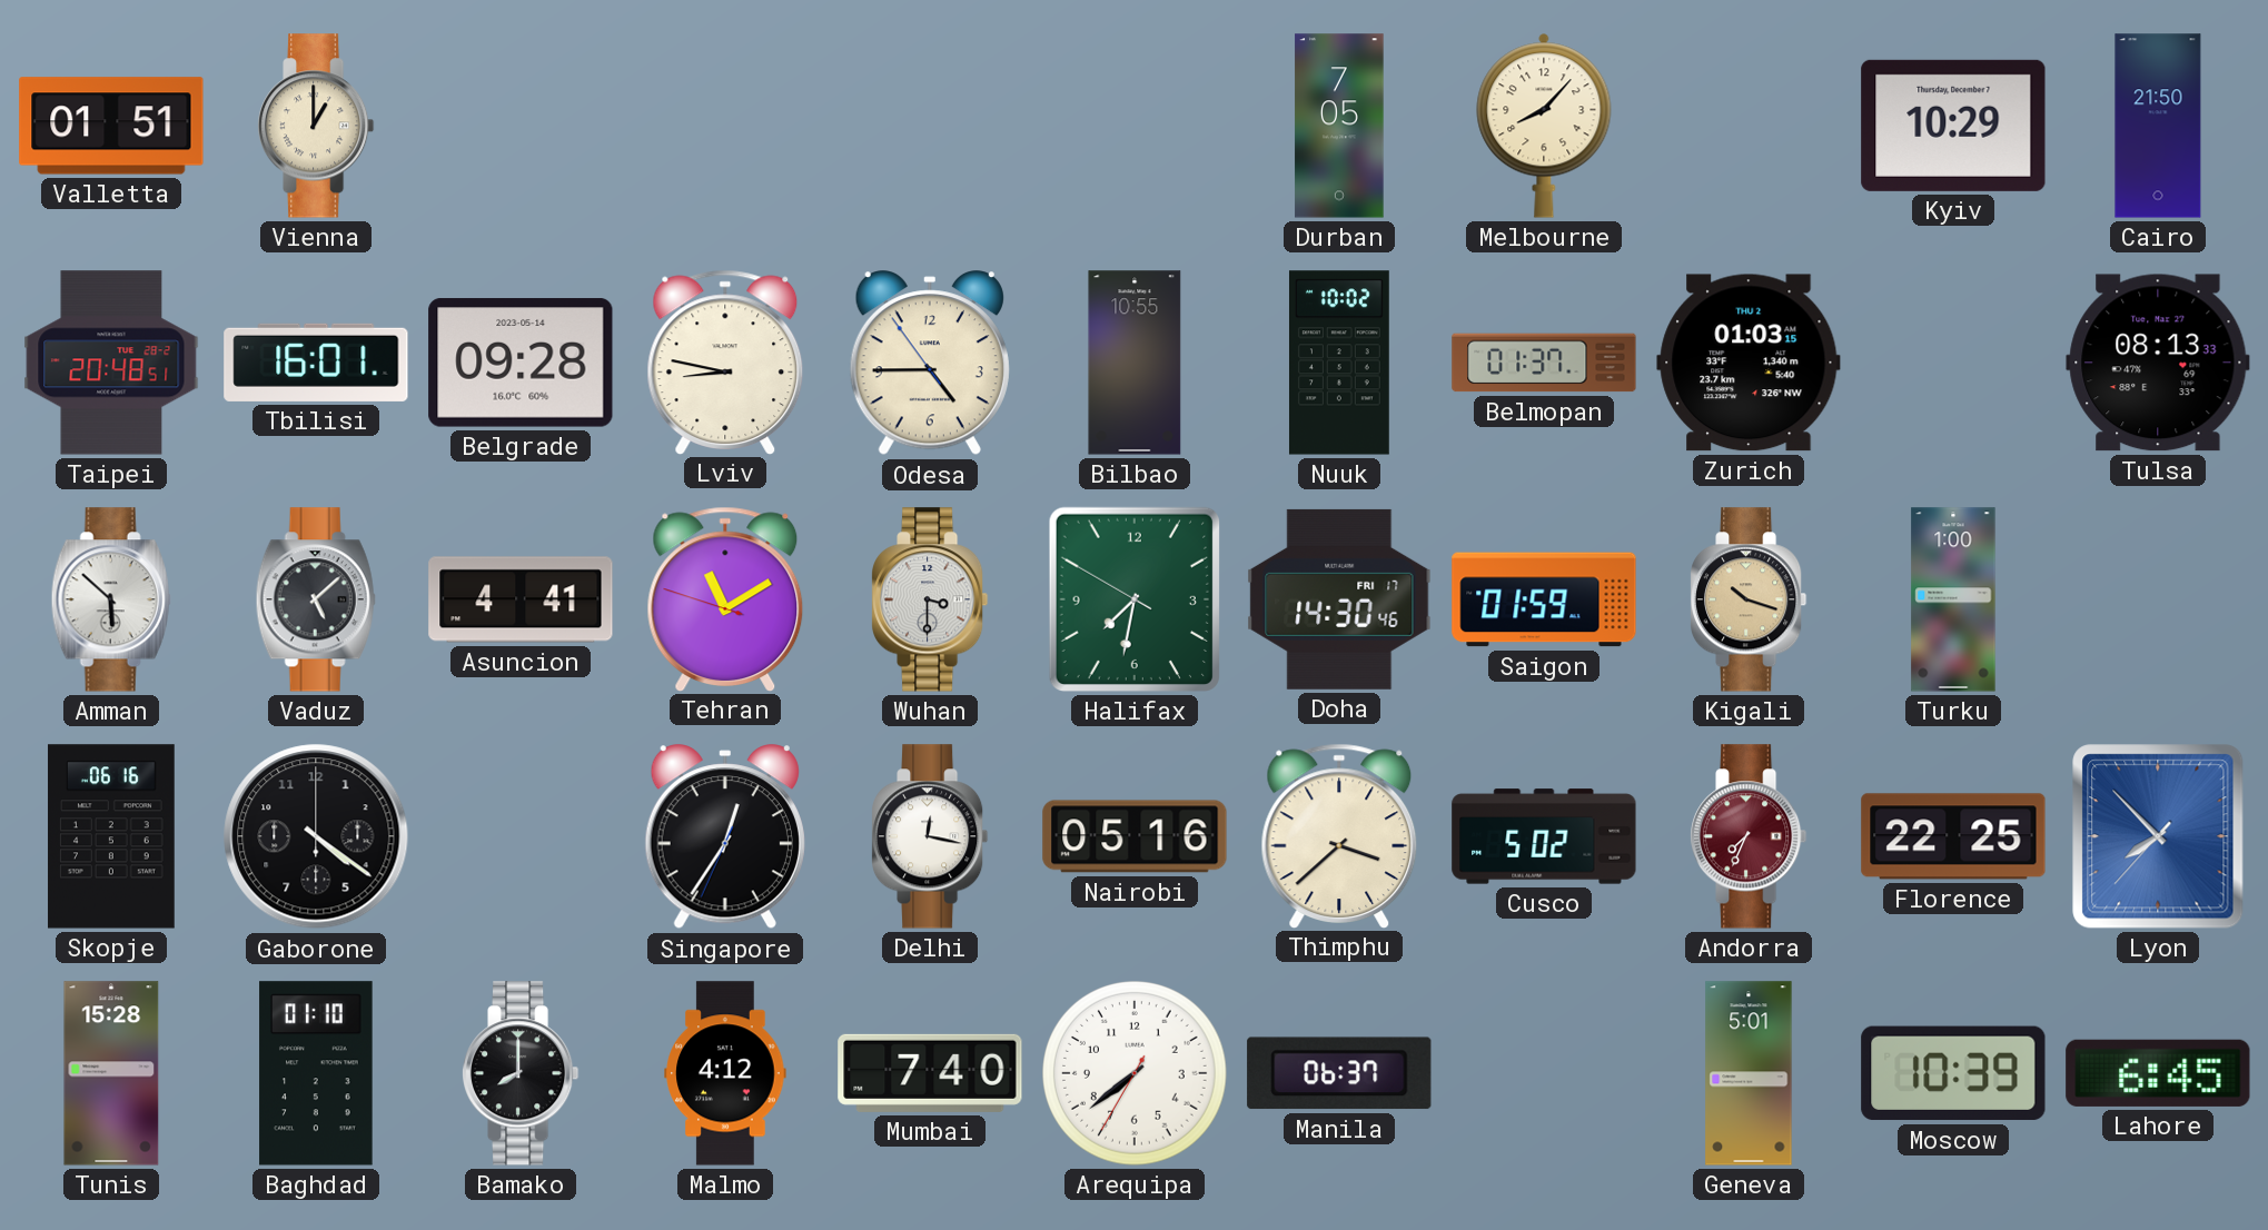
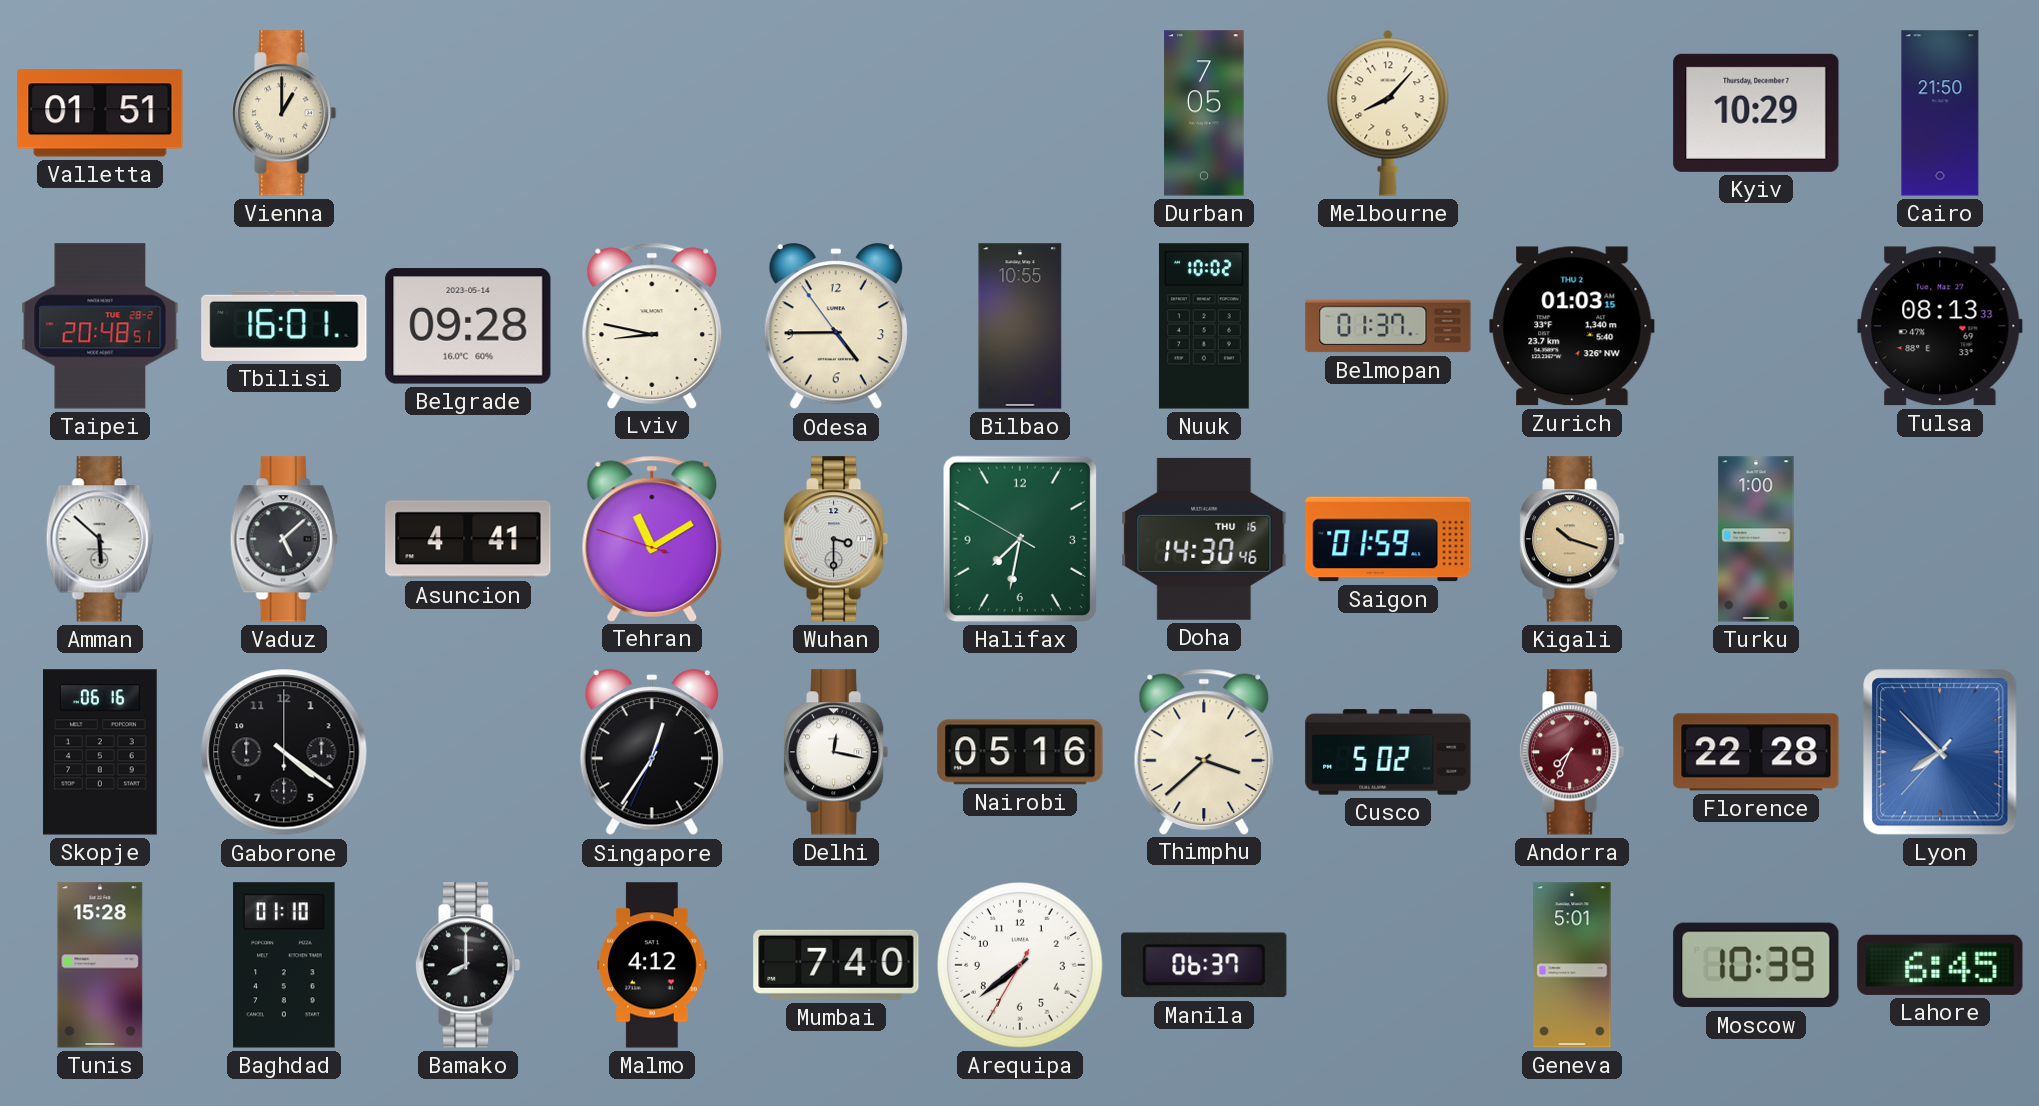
Doha date: FRI 17 -> THU 16
Florence: 22:25 -> 22:28
